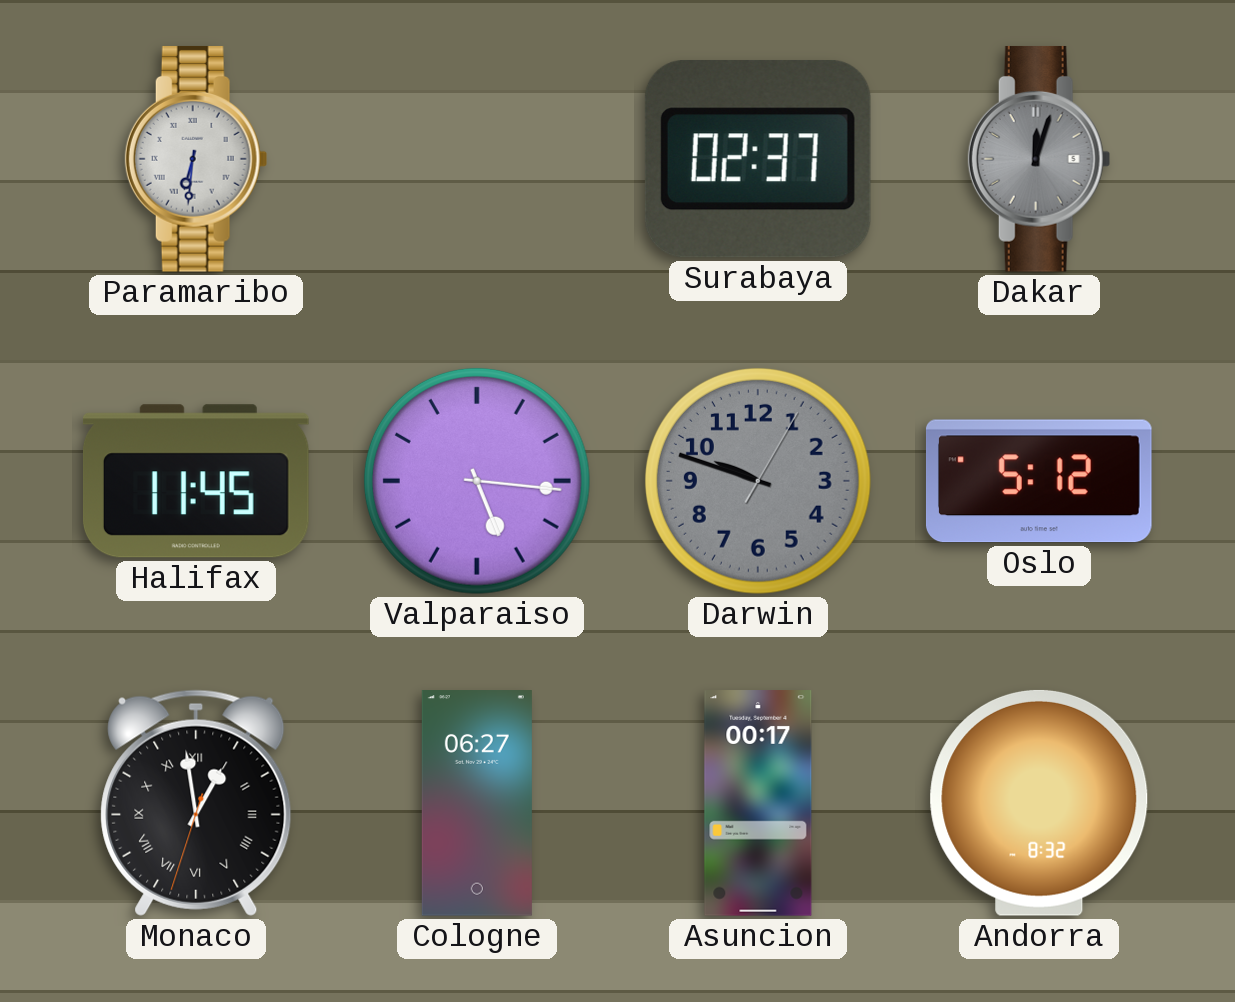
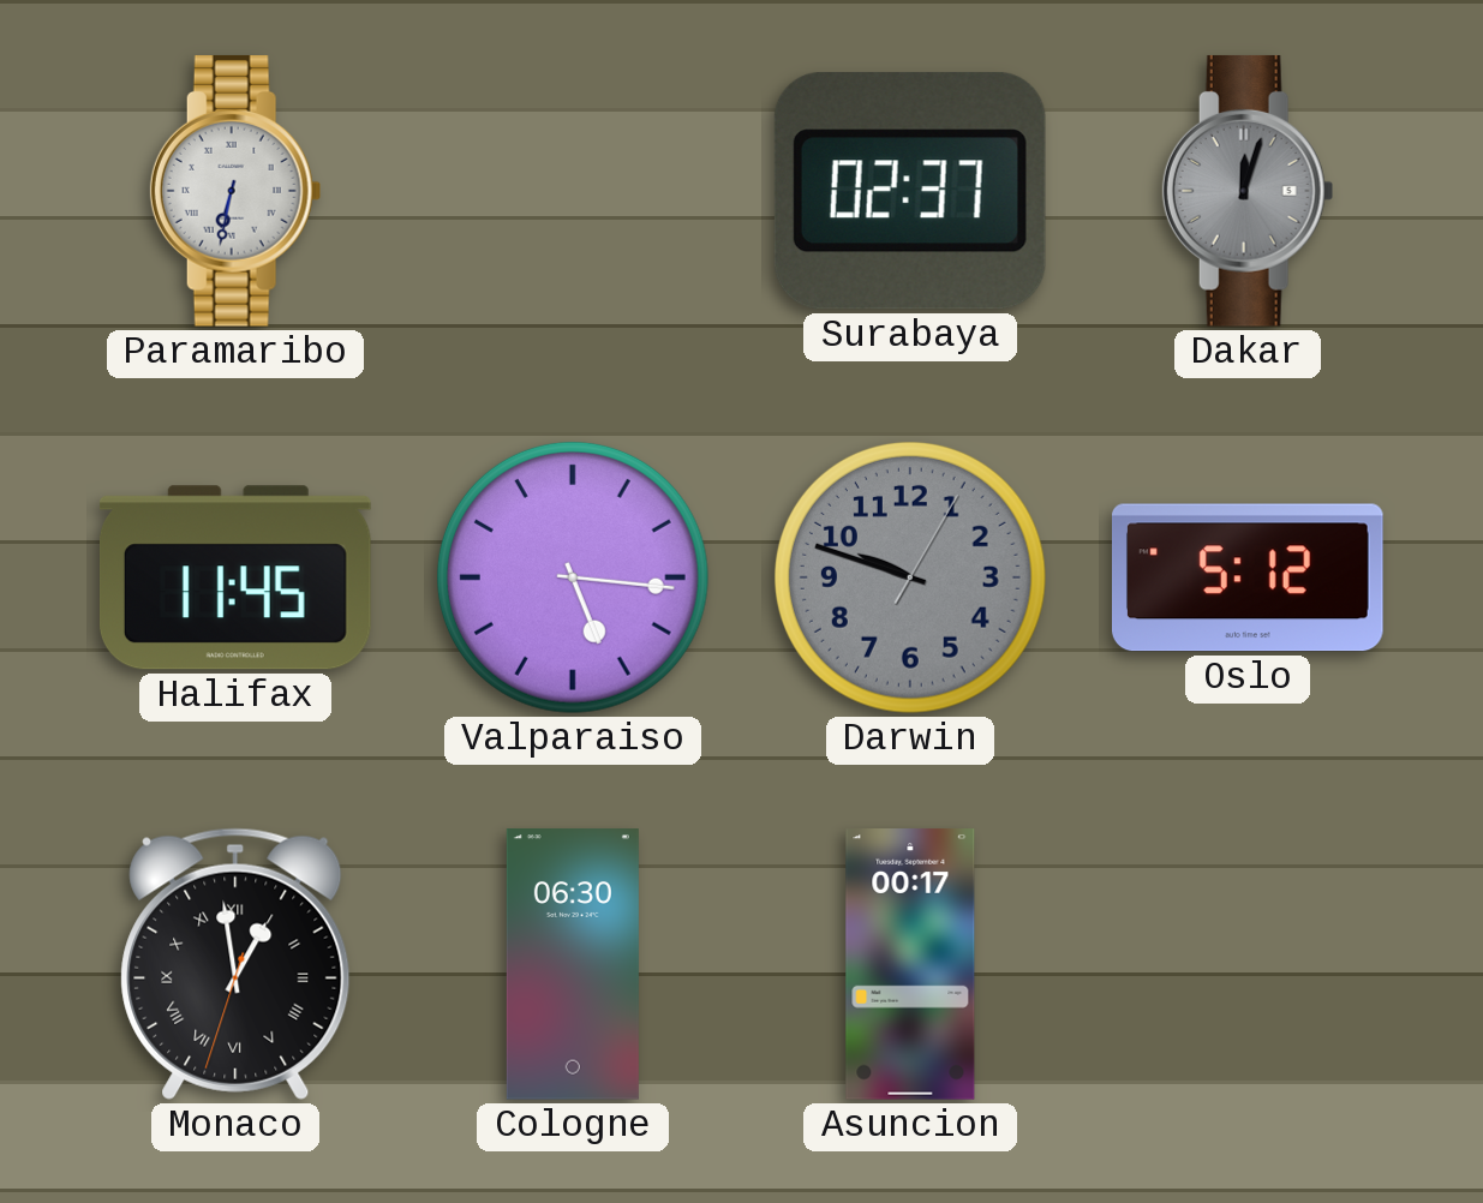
Paramaribo: 6:31 -> 6:32
Cologne: 06:27 -> 06:30
Andorra: 8:32 -> none
